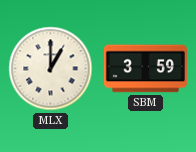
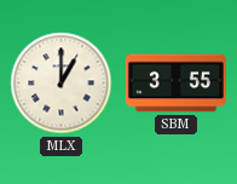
SBM: 3:59 -> 3:55
